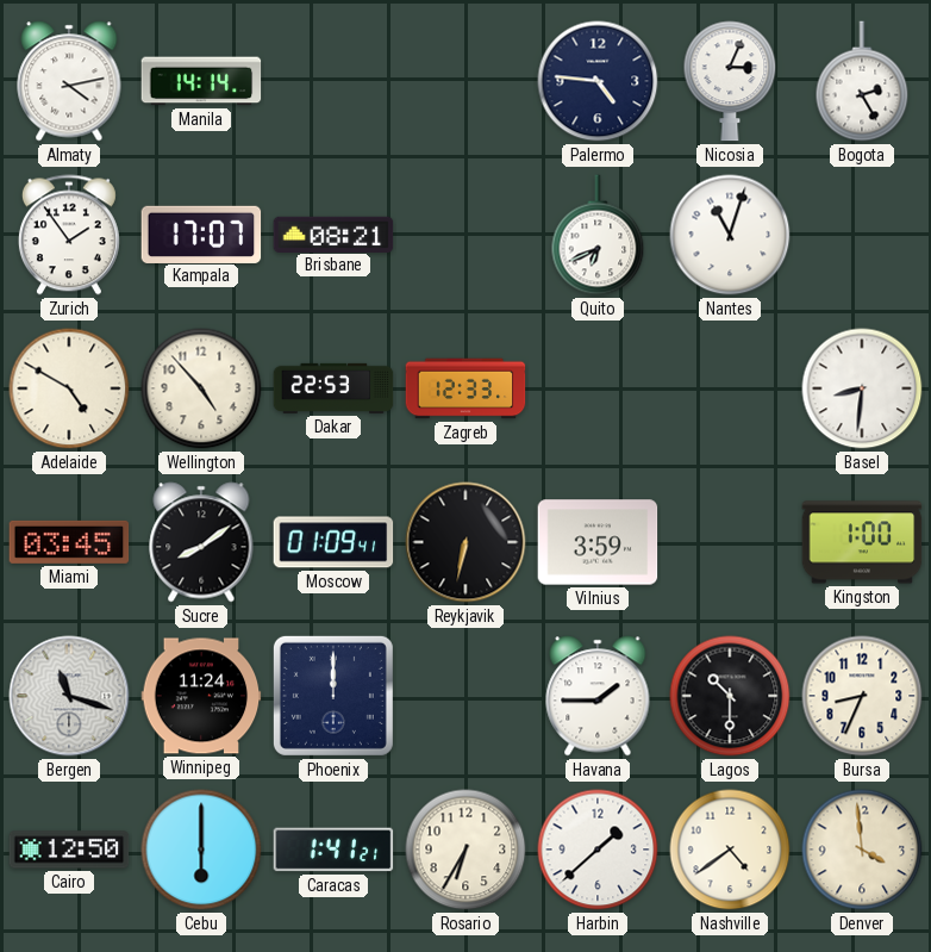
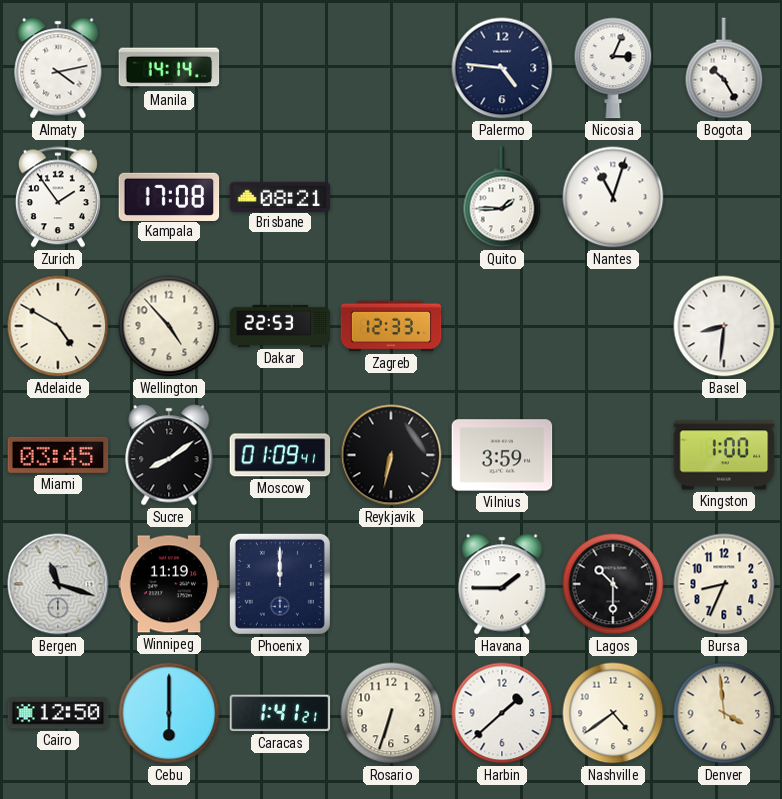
Bogota: 2:25 -> 10:25
Kampala: 17:07 -> 17:08
Quito: 6:41 -> 1:45
Winnipeg: 11:24 -> 11:19
Rosario: 6:35 -> 6:33
